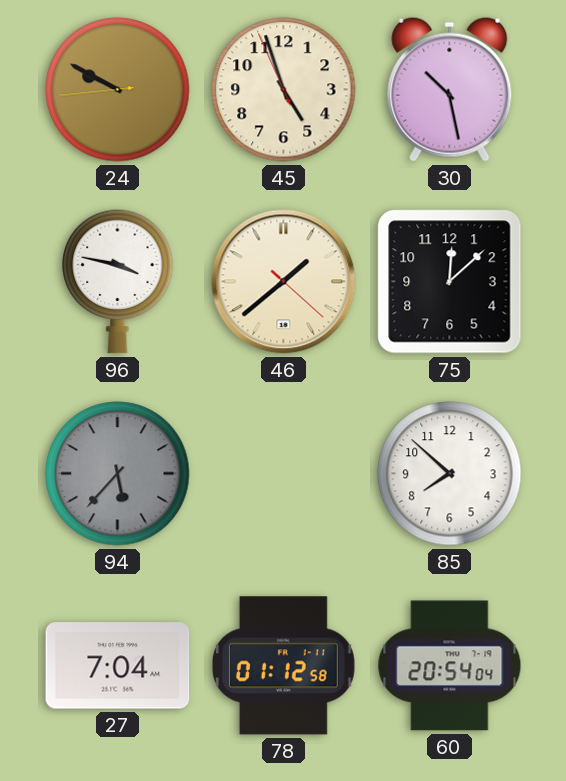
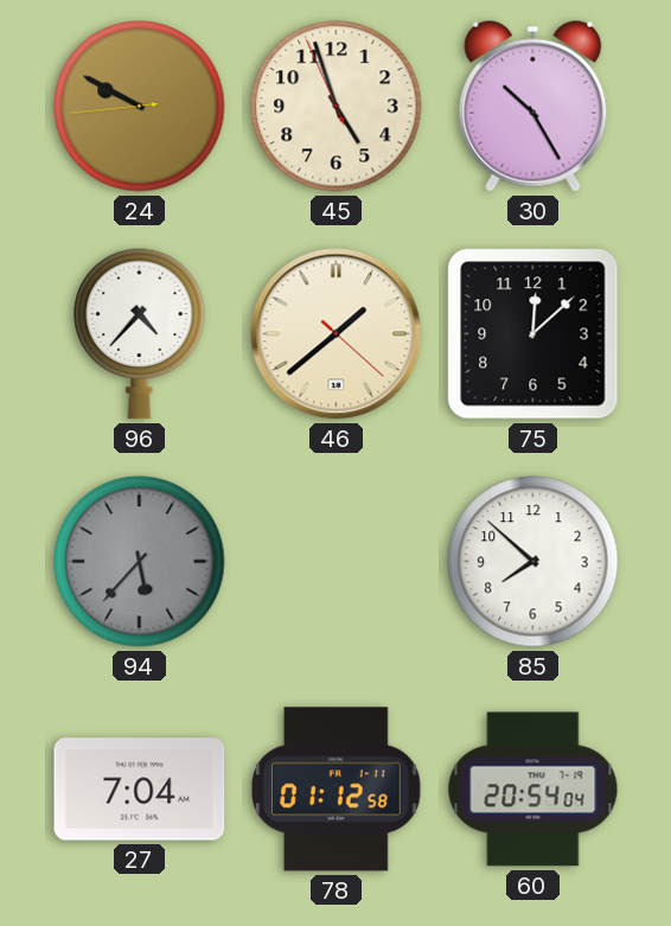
30: 10:28 -> 10:25
96: 3:47 -> 4:37
